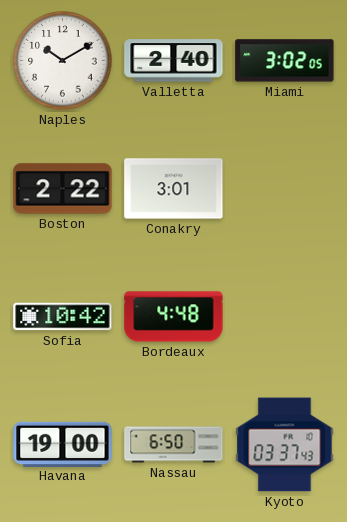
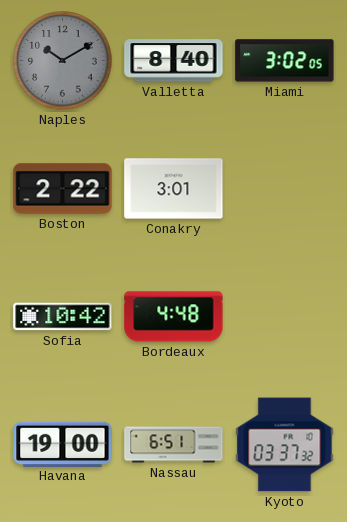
Naples dial: white -> grey
Valletta: 2:40 -> 8:40
Nassau: 6:50 -> 6:51
Kyoto: 03:37:43 -> 03:37:32
